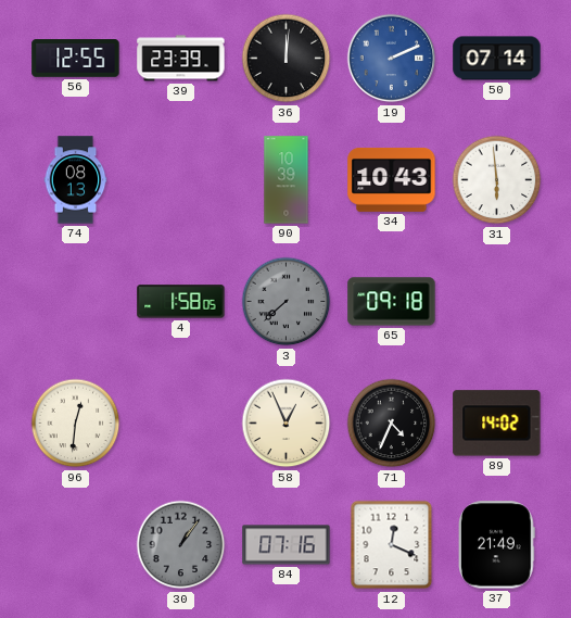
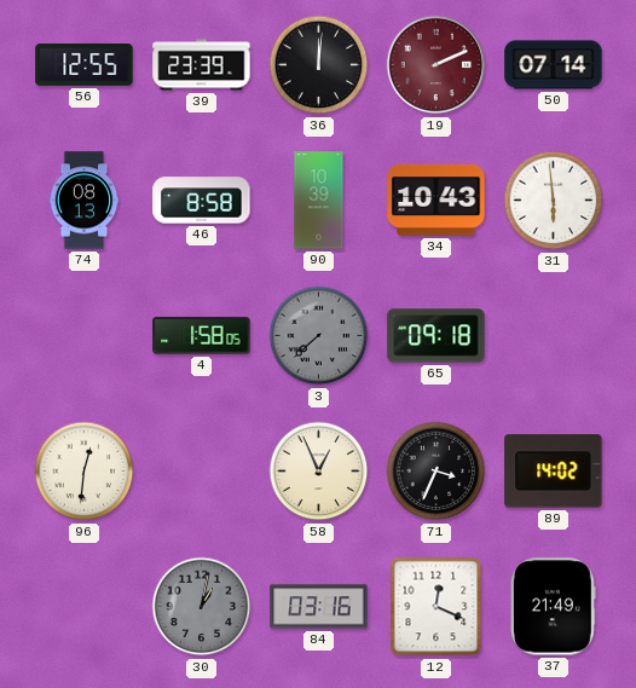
19 dial: blue -> burgundy
46: none -> 8:58
71: 4:34 -> 3:34
30: 1:06 -> 1:02
84: 07:16 -> 03:16
